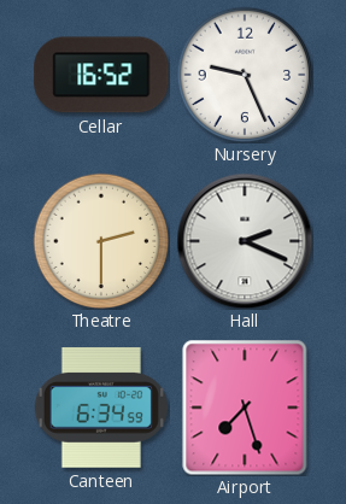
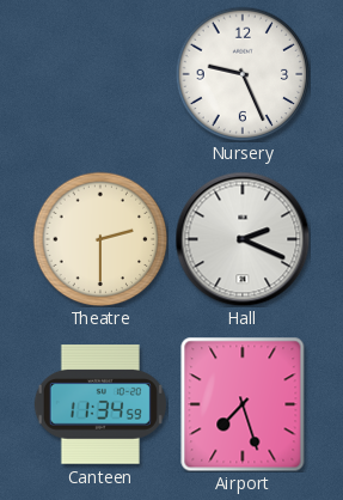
Cellar: 16:52 -> none
Canteen: 6:34 -> 11:34
